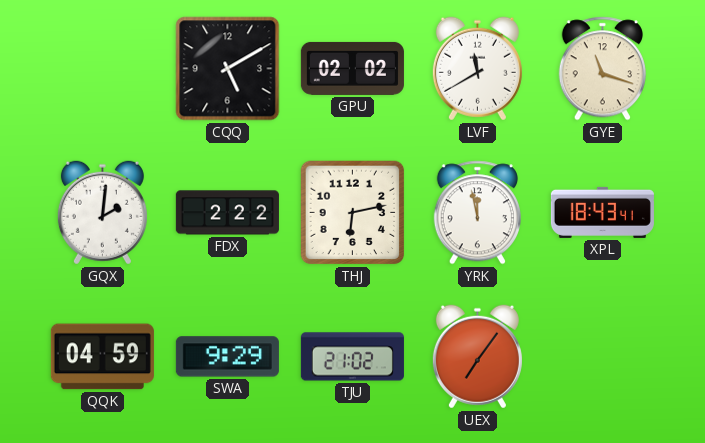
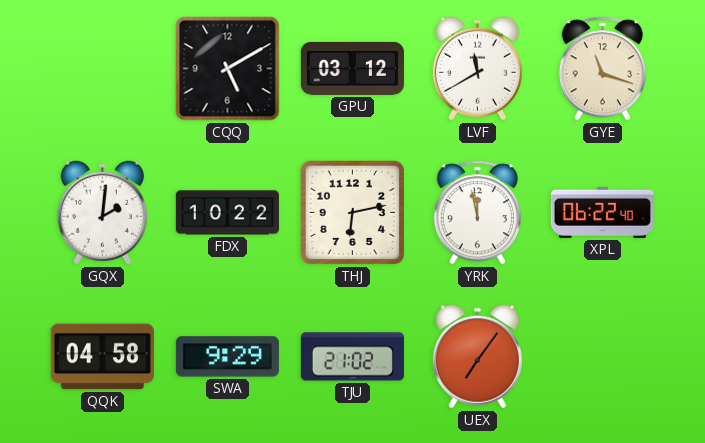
GPU: 02:02 -> 03:12
FDX: 2:22 -> 10:22
XPL: 18:43 -> 06:22
QQK: 04:59 -> 04:58
